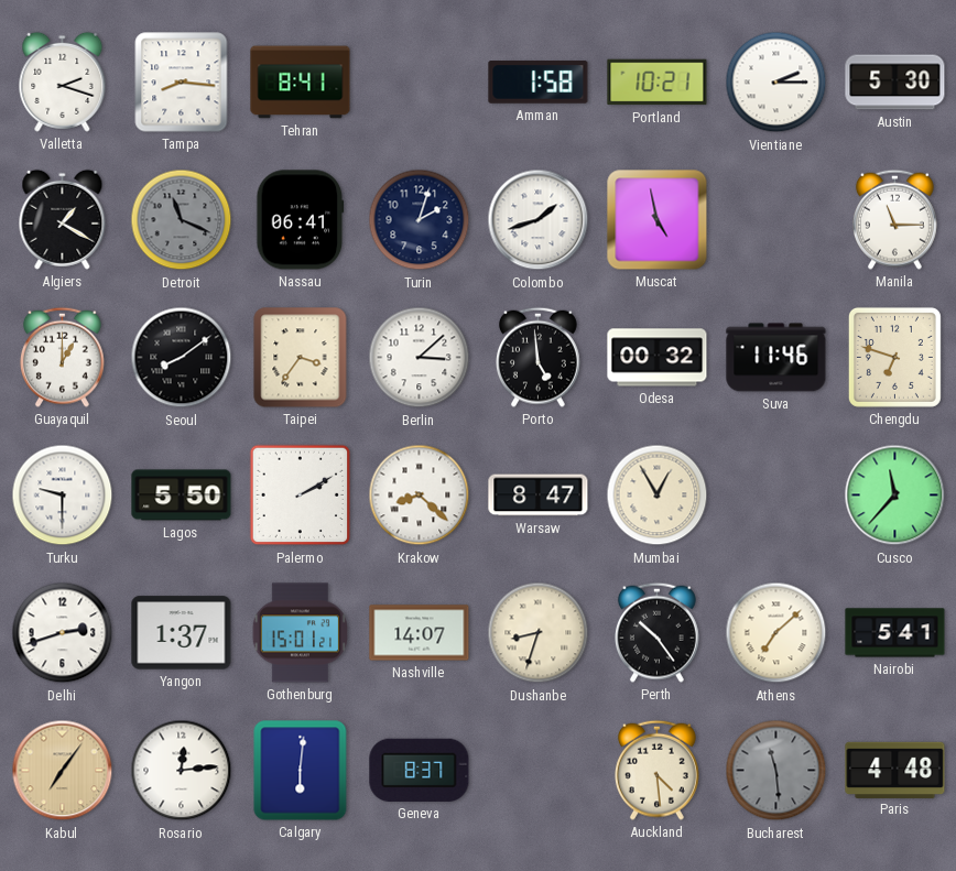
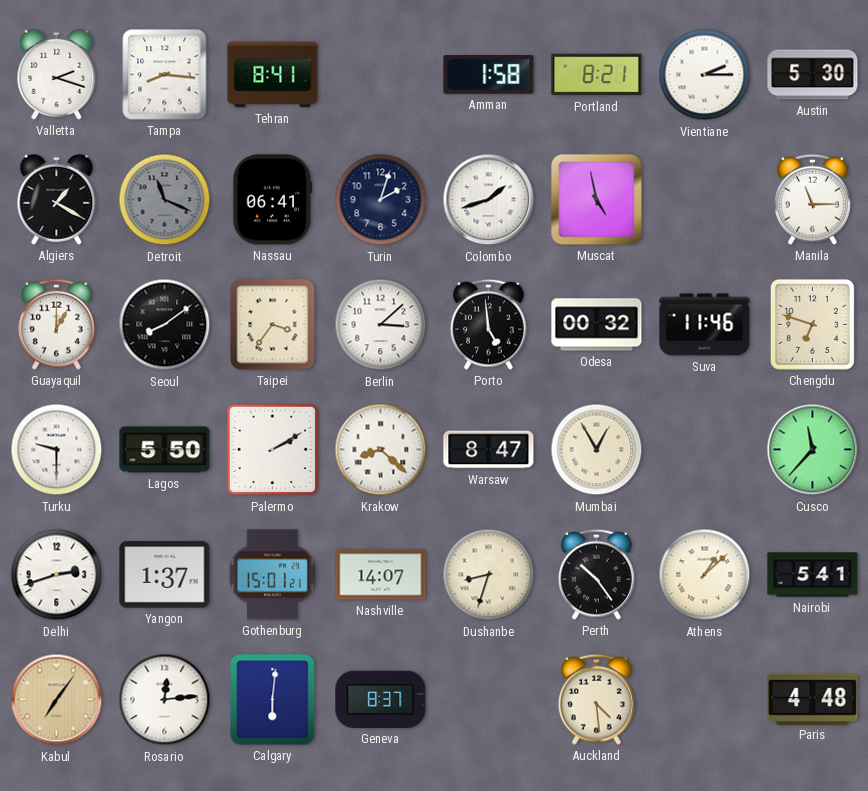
Portland: 10:21 -> 8:21
Athens: 7:08 -> 1:08
Bucharest: 11:29 -> none
